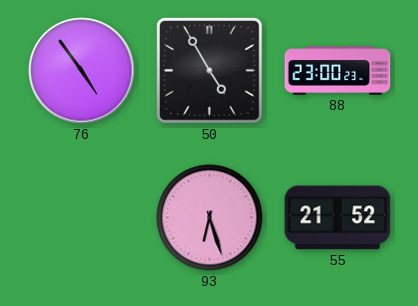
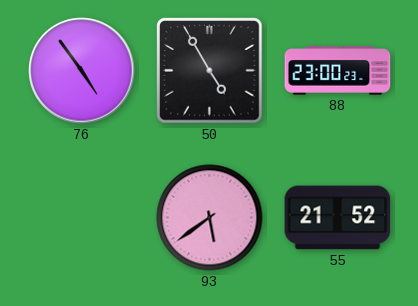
93: 6:27 -> 5:39
